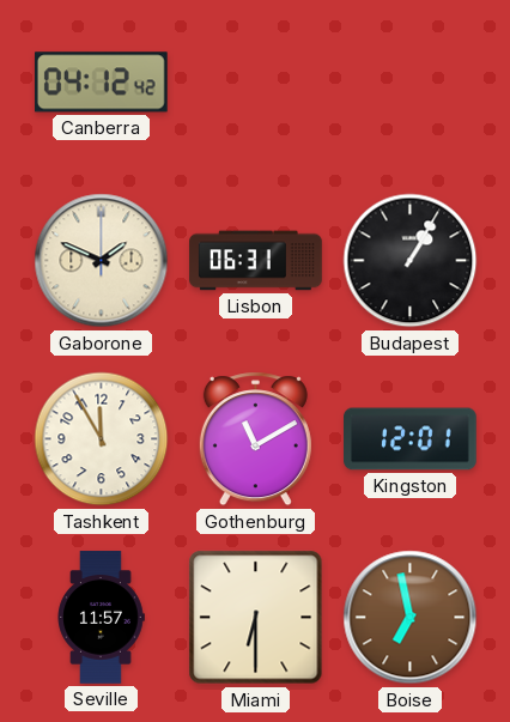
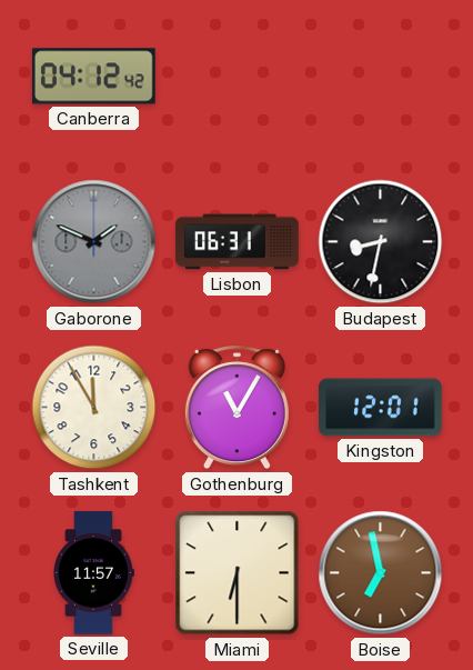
Gaborone dial: cream -> grey
Budapest: 1:05 -> 8:32
Gothenburg: 11:10 -> 11:05
